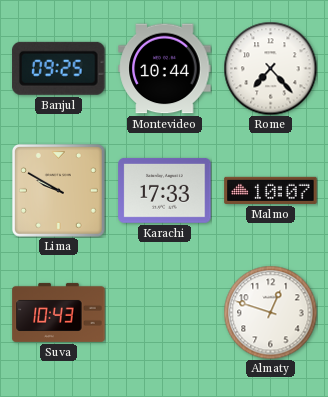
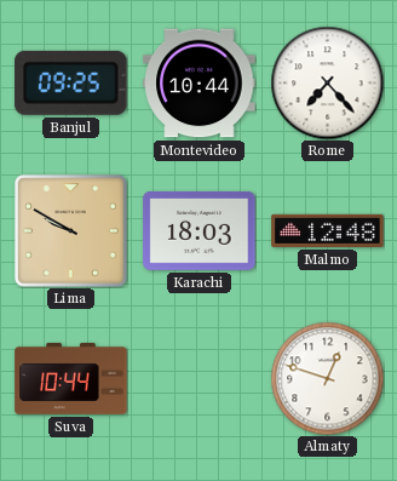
Karachi: 17:33 -> 18:03
Malmo: 10:07 -> 12:48
Suva: 10:43 -> 10:44
